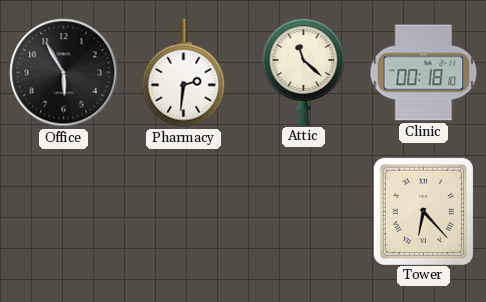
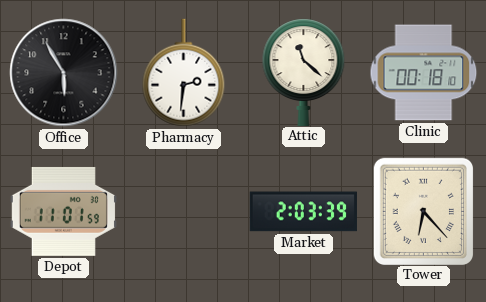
Depot: none -> 11:01
Market: none -> 2:03
